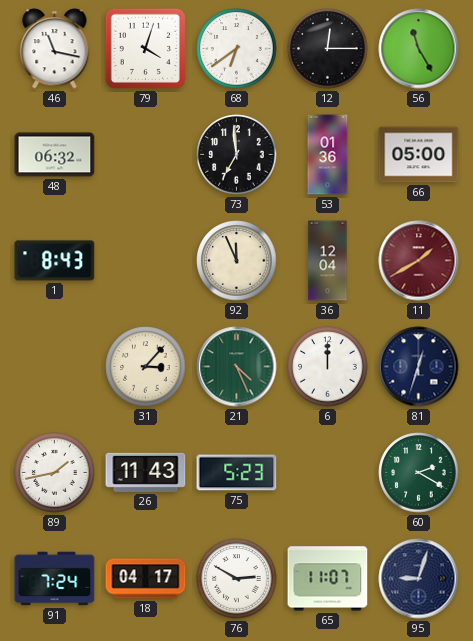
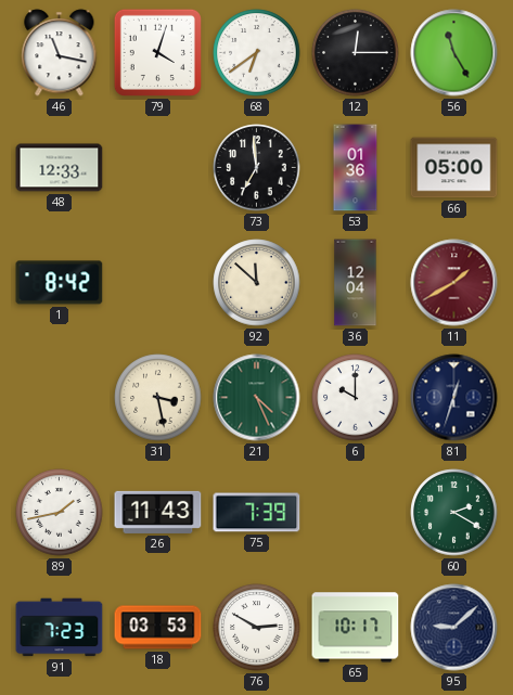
48: 06:32 -> 12:33
1: 8:43 -> 8:42
92: 11:56 -> 11:52
31: 3:07 -> 3:28
6: 12:00 -> 10:00
75: 5:23 -> 7:39
91: 7:24 -> 7:23
18: 04:17 -> 03:53
65: 11:07 -> 10:17
95: 9:03 -> 9:08
